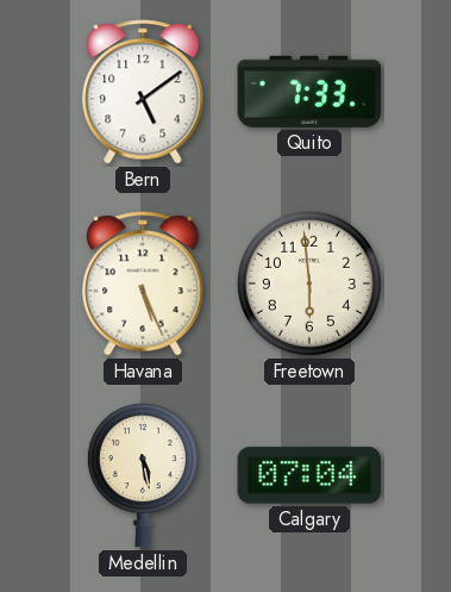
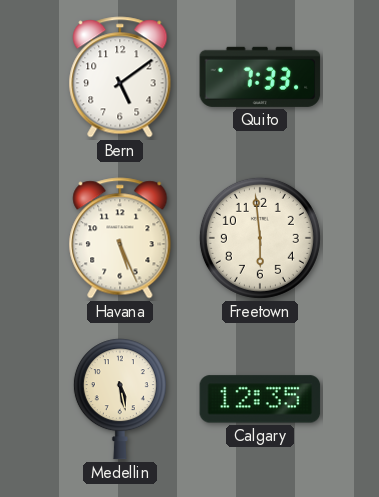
Calgary: 07:04 -> 12:35
